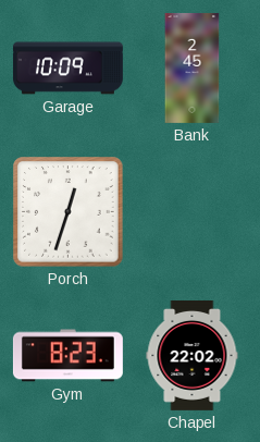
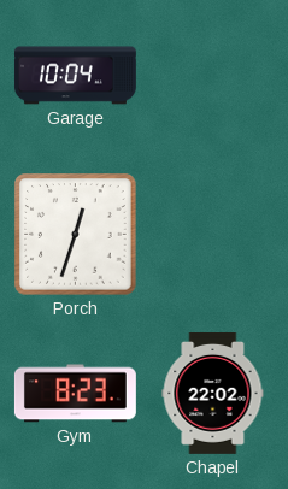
Garage: 10:09 -> 10:04
Bank: 2:45 -> none
